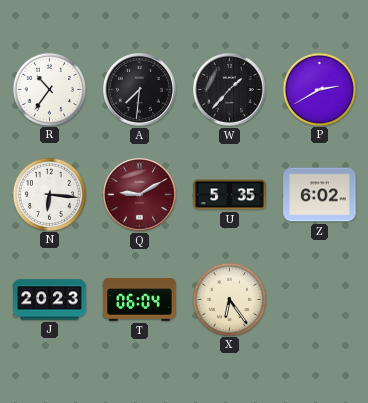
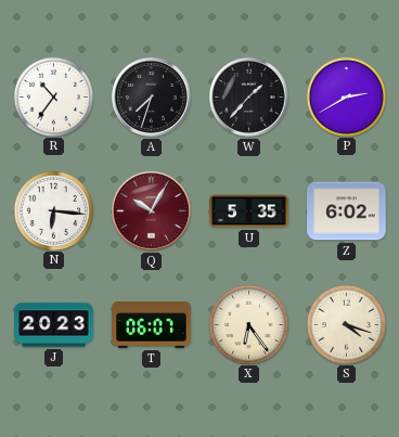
A: 7:31 -> 7:33
Q: 9:10 -> 10:05
T: 06:04 -> 06:07
S: none -> 4:18
